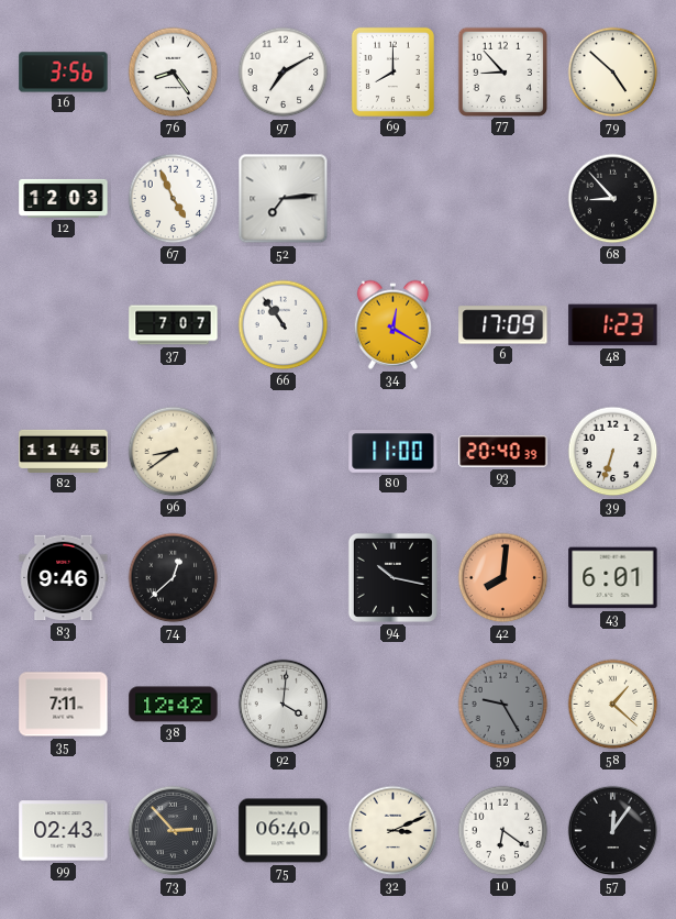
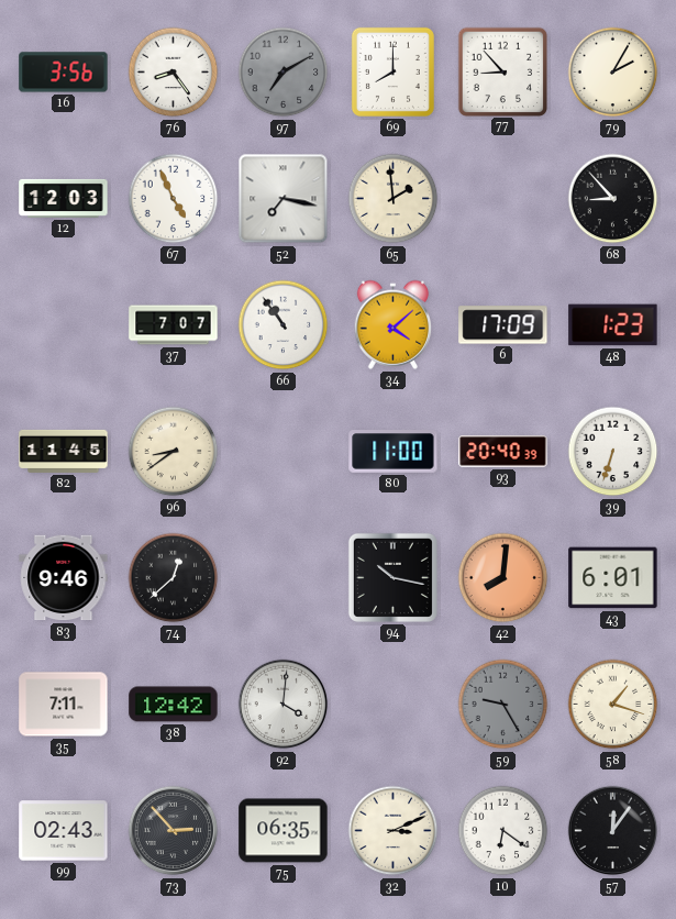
97 dial: white -> grey
79: 4:52 -> 2:05
52: 7:14 -> 7:17
65: none -> 1:59
34: 12:20 -> 4:08
58: 1:22 -> 1:18
75: 06:40 -> 06:35
